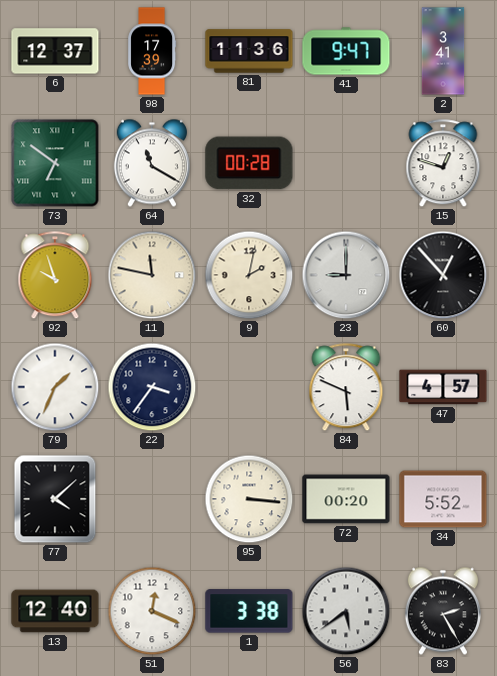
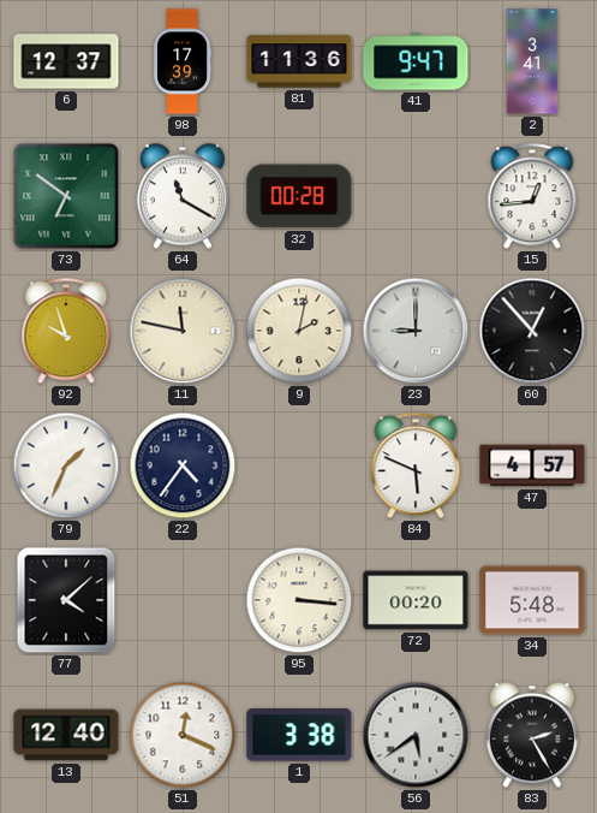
15: 12:48 -> 12:44
22: 3:36 -> 4:36
34: 5:52 -> 5:48
